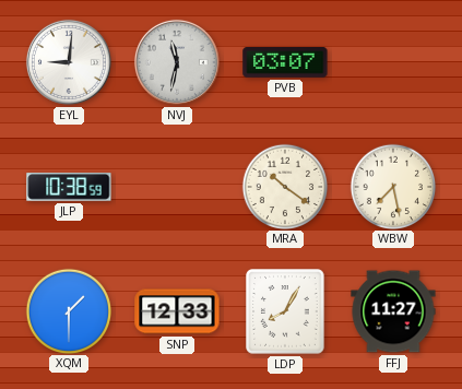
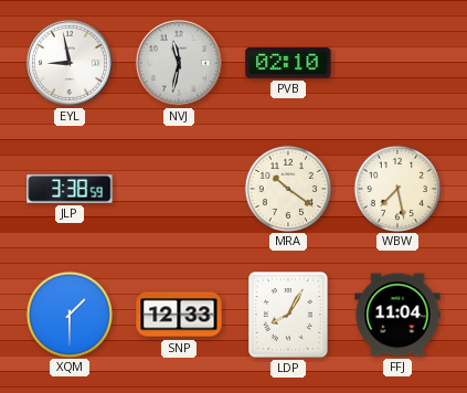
EYL: 9:01 -> 8:58
PVB: 03:07 -> 02:10
JLP: 10:38 -> 3:38
FFJ: 11:27 -> 11:04
